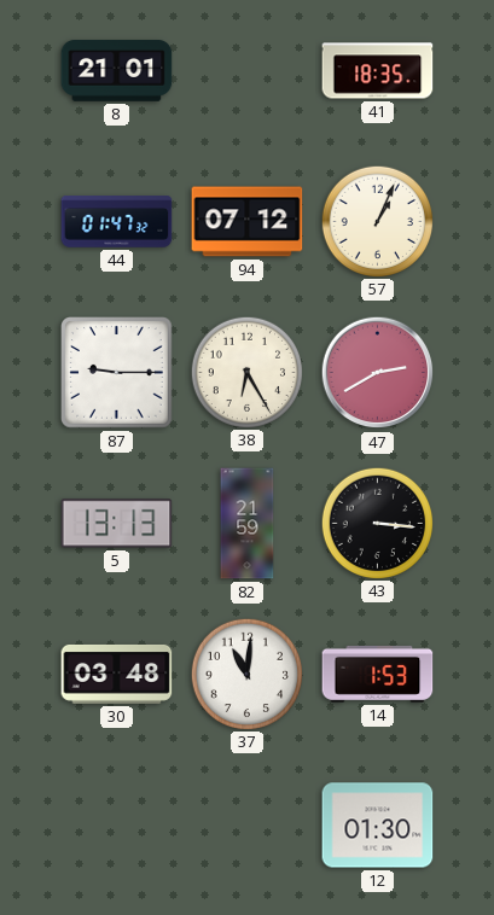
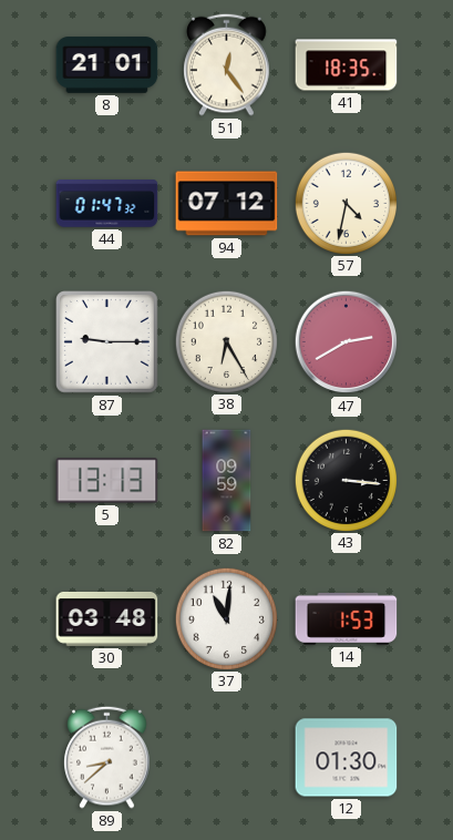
51: none -> 12:24
57: 1:04 -> 4:32
82: 21:59 -> 09:59
89: none -> 8:38
